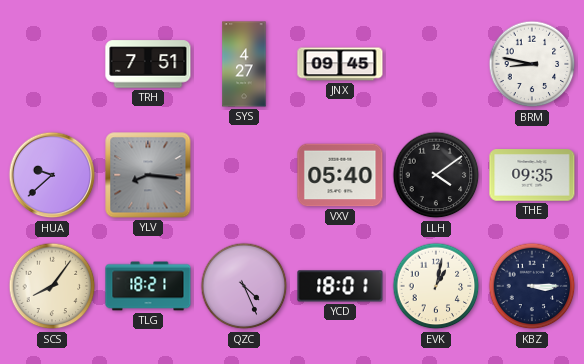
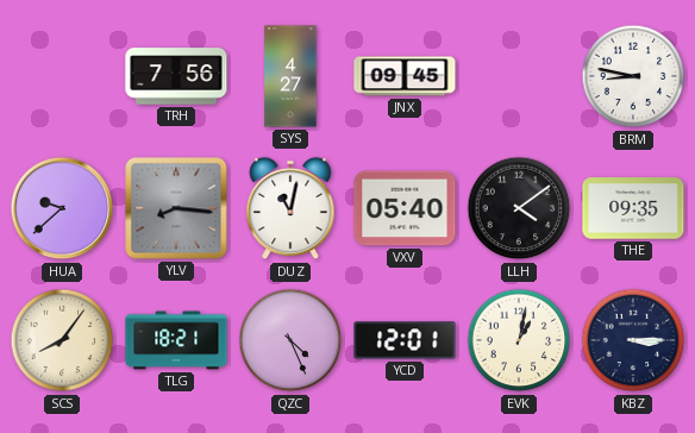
TRH: 7:51 -> 7:56
DUZ: none -> 11:02
YCD: 18:01 -> 12:01
